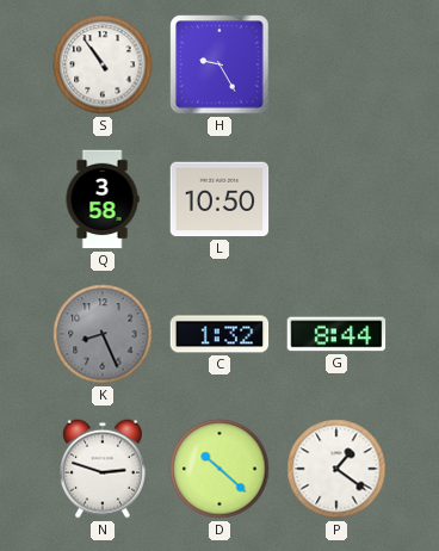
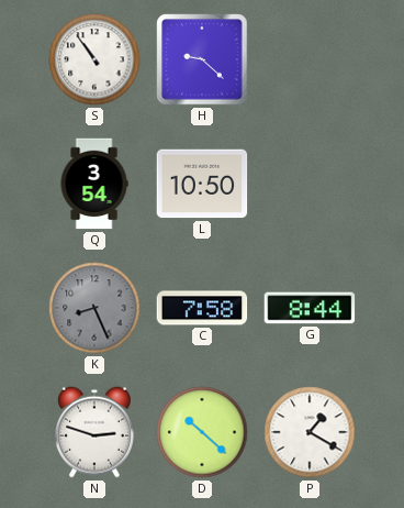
H: 9:25 -> 9:22
Q: 3:58 -> 3:54
C: 1:32 -> 7:58
P: 1:21 -> 1:20
